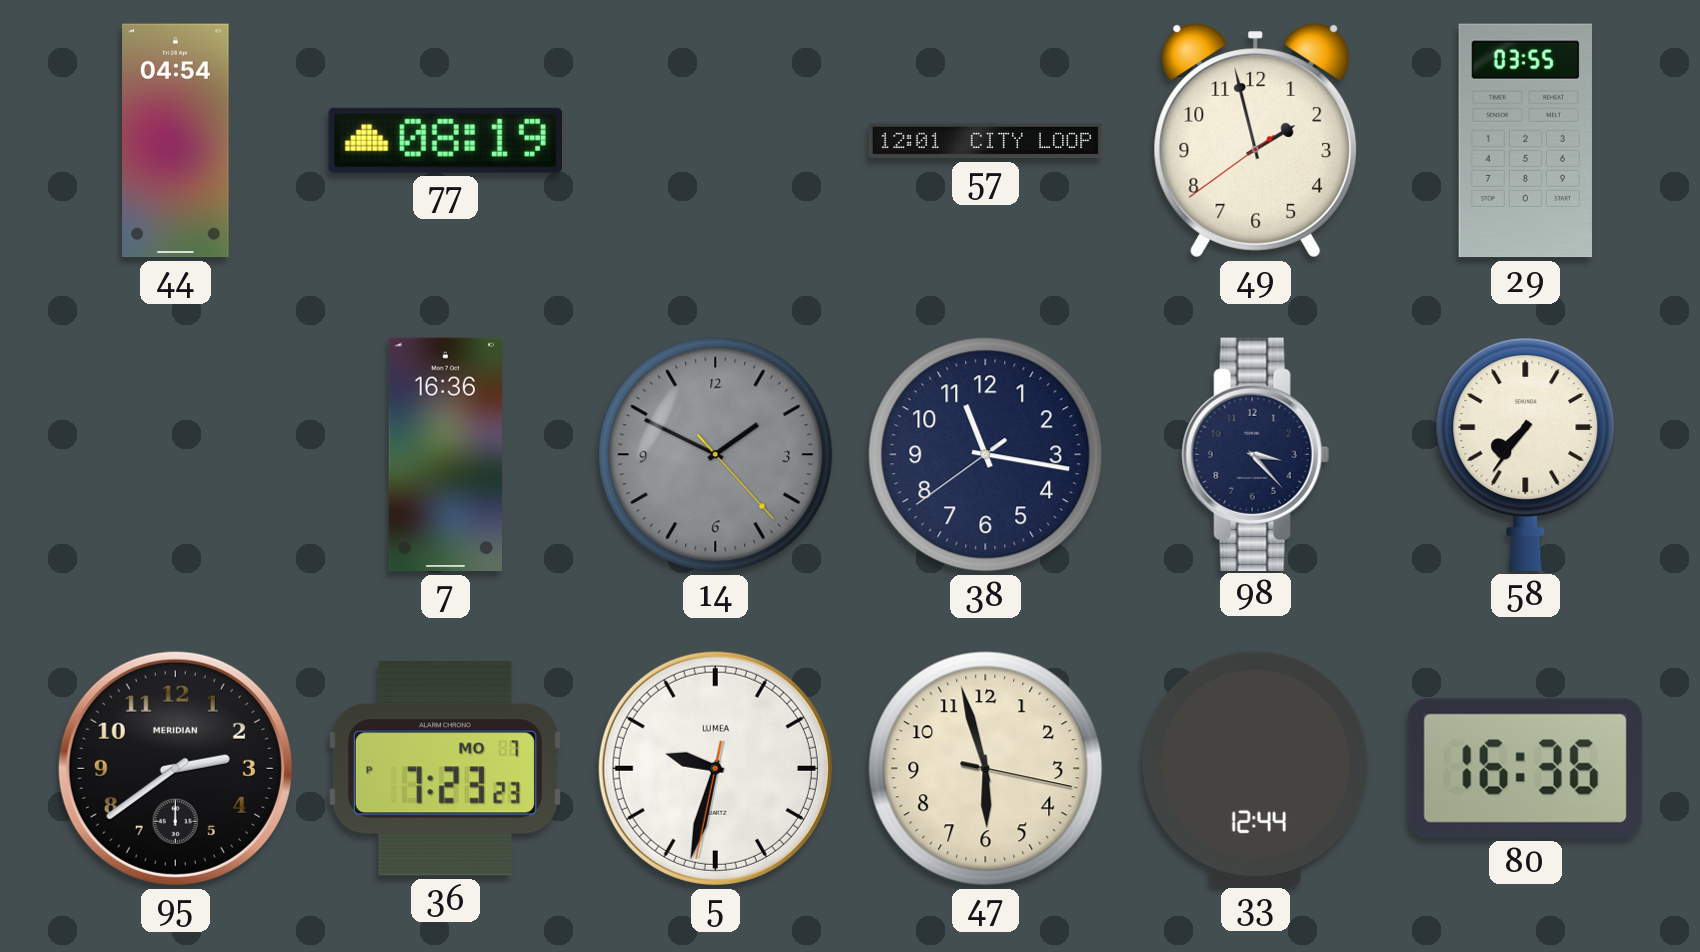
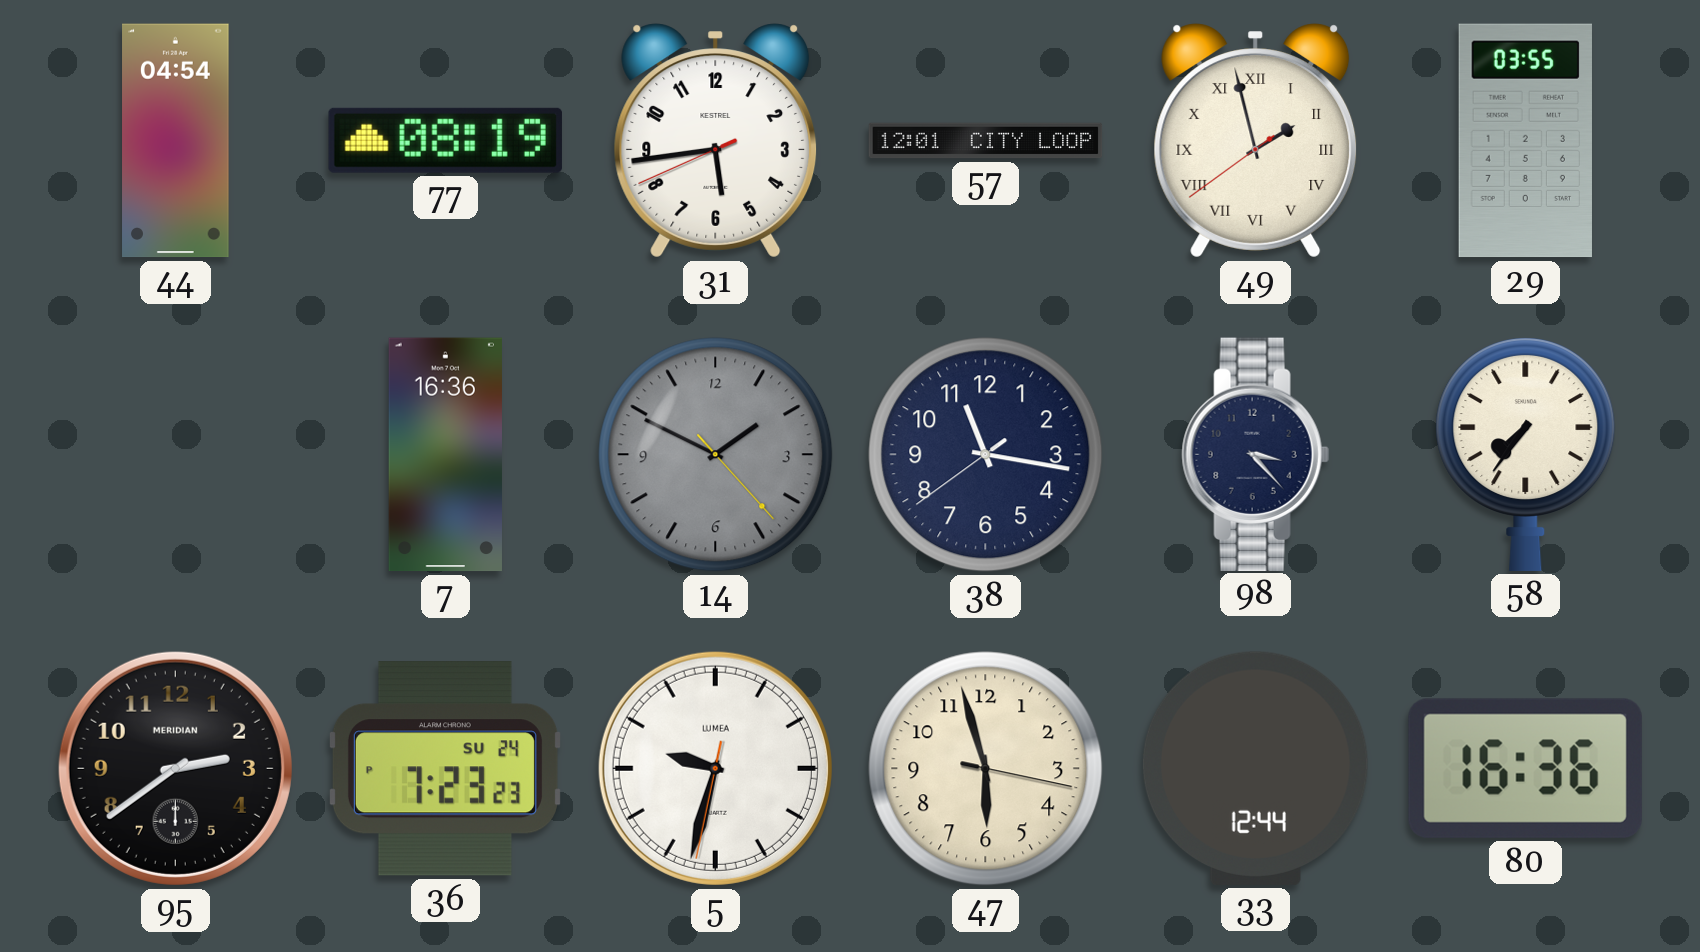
31: none -> 5:43
49 numerals: Arabic -> Roman
36 date: MO 7 -> SU 24
